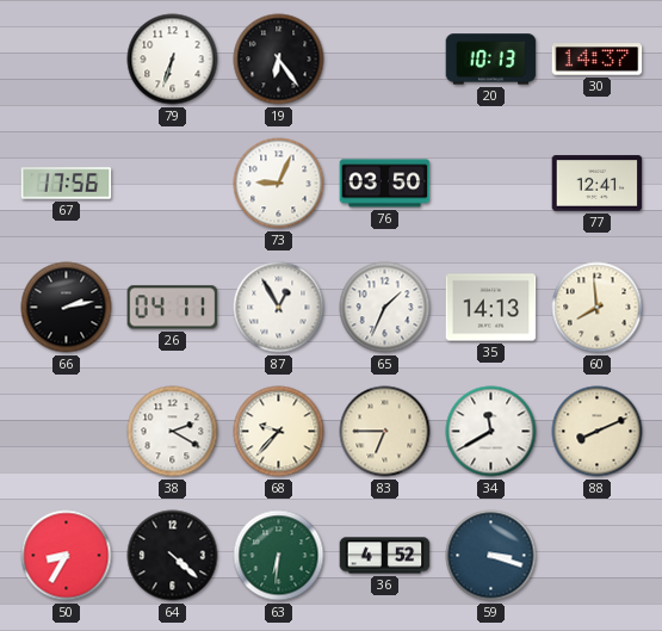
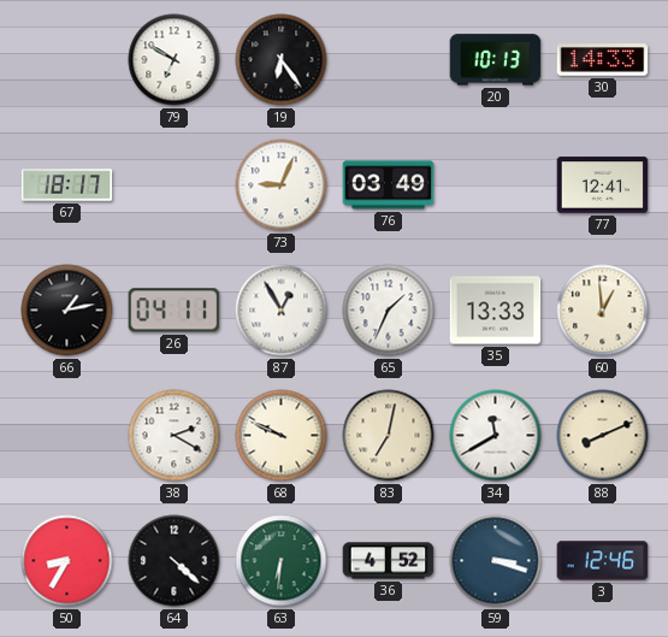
79: 6:33 -> 6:50
30: 14:37 -> 14:33
67: 17:56 -> 18:17
76: 03:50 -> 03:49
66: 2:13 -> 1:13
35: 14:13 -> 13:33
60: 7:59 -> 12:59
68: 9:37 -> 9:49
83: 6:45 -> 7:02
3: none -> 12:46
